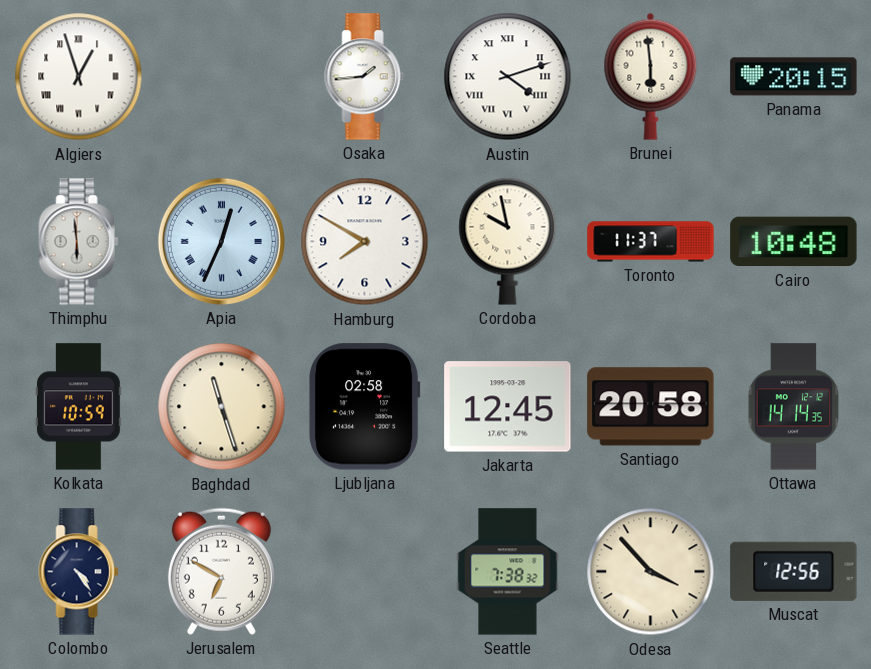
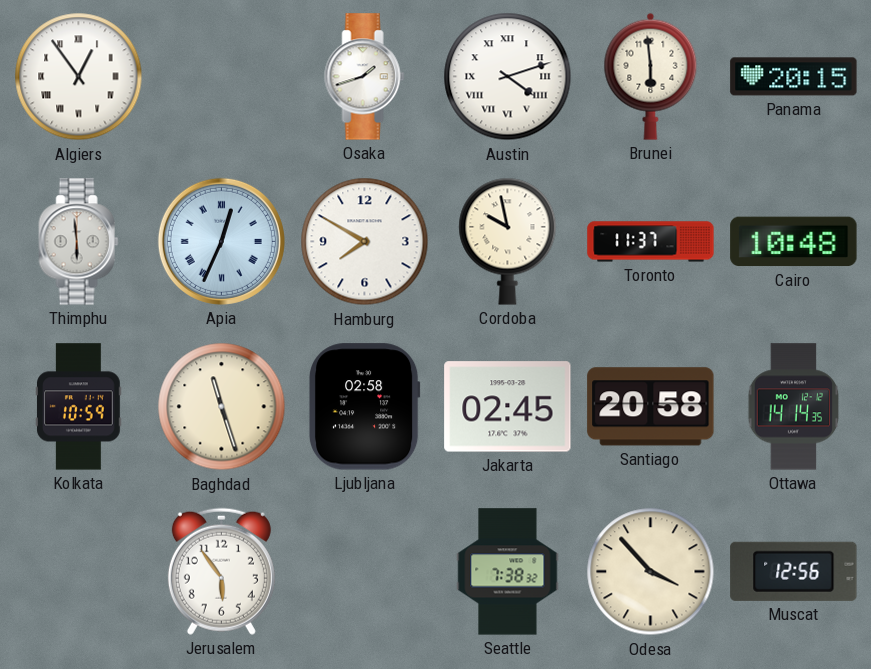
Algiers: 12:57 -> 12:54
Osaka: 1:44 -> 1:42
Jakarta: 12:45 -> 02:45
Colombo: 4:24 -> none
Jerusalem: 6:50 -> 5:54
